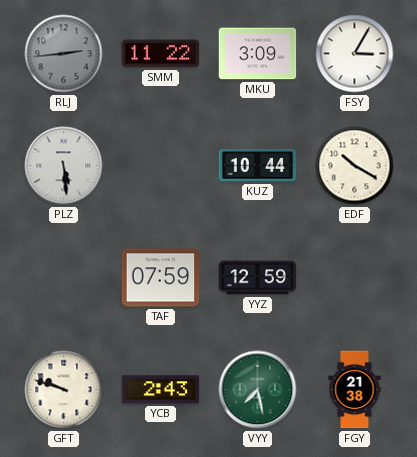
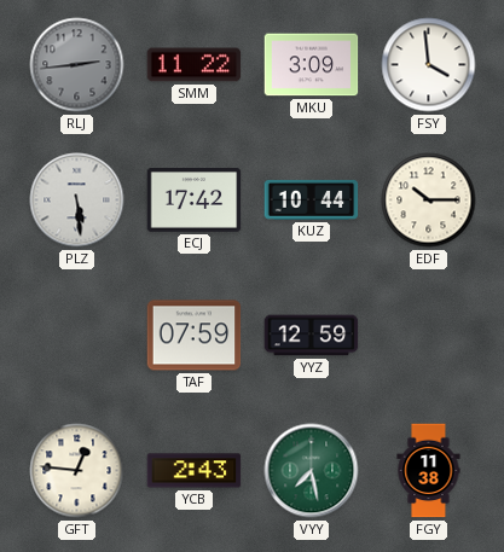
FSY: 3:05 -> 3:59
ECJ: none -> 17:42
EDF: 10:20 -> 10:15
GFT: 9:48 -> 12:46
FGY: 21:38 -> 11:38
